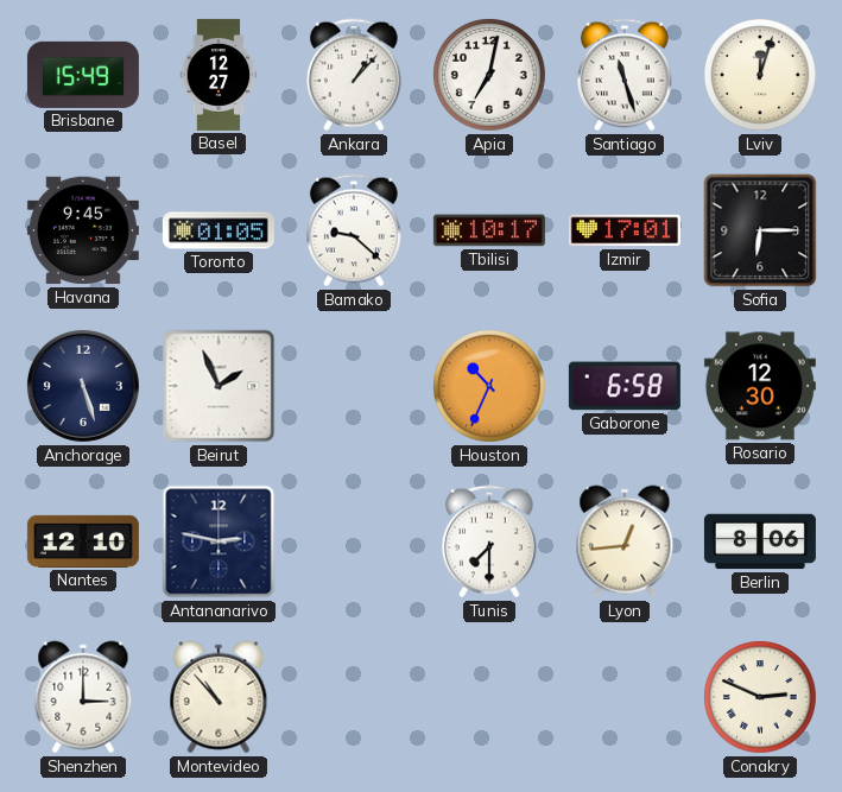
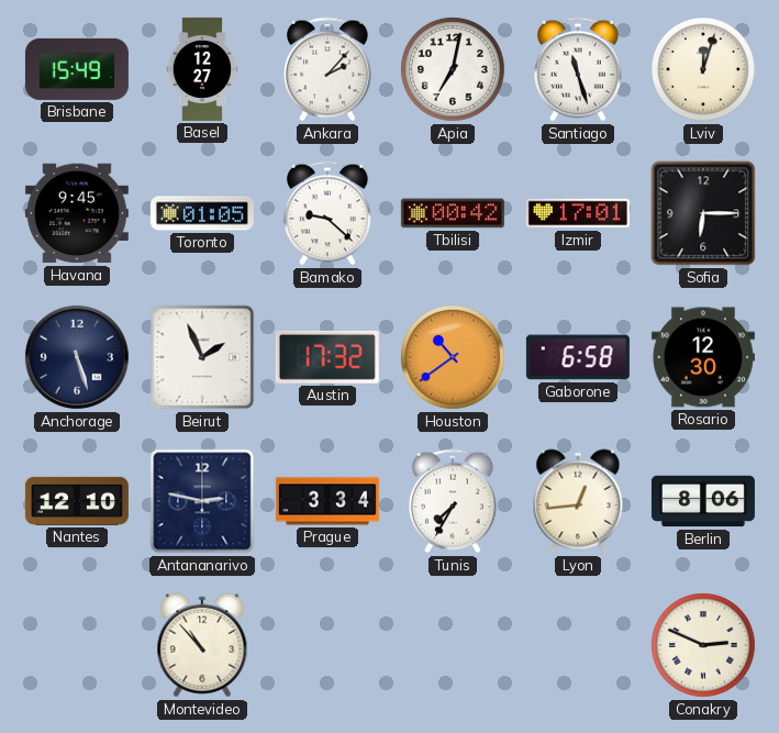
Ankara: 1:07 -> 2:07
Tbilisi: 10:17 -> 00:42
Austin: none -> 17:32
Houston: 10:34 -> 10:39
Prague: none -> 3:34
Tunis: 7:30 -> 7:35
Shenzhen: 3:00 -> none
